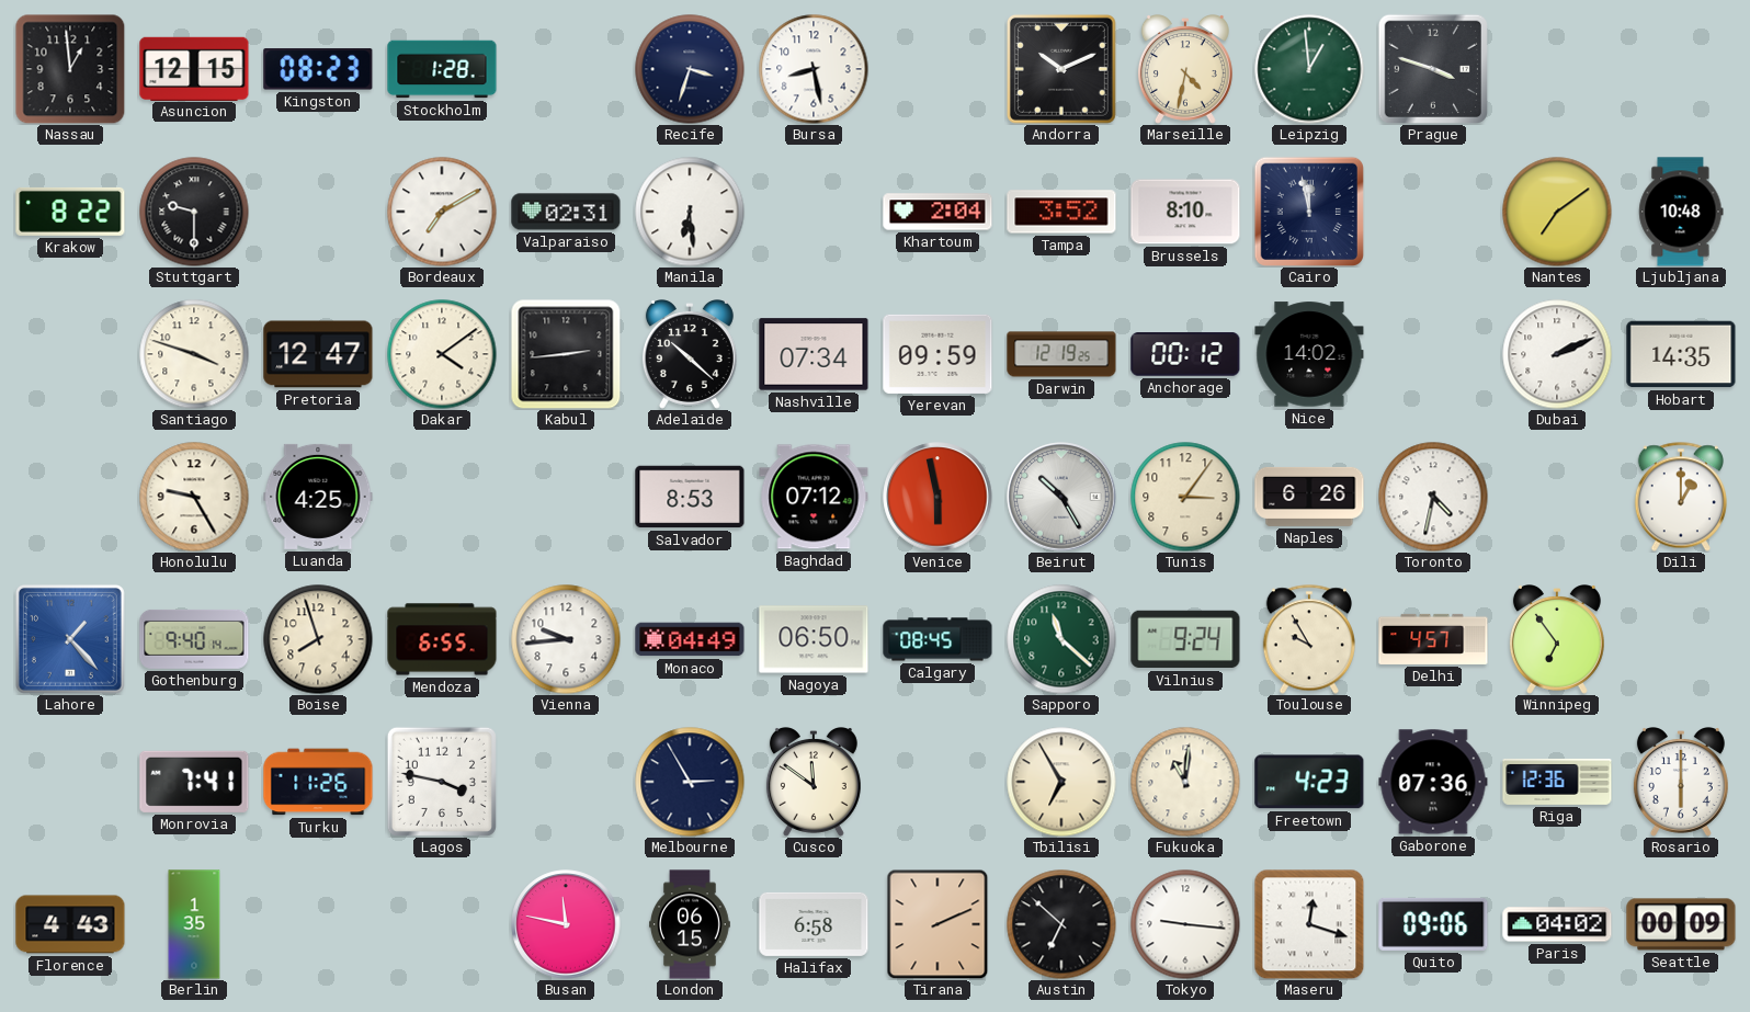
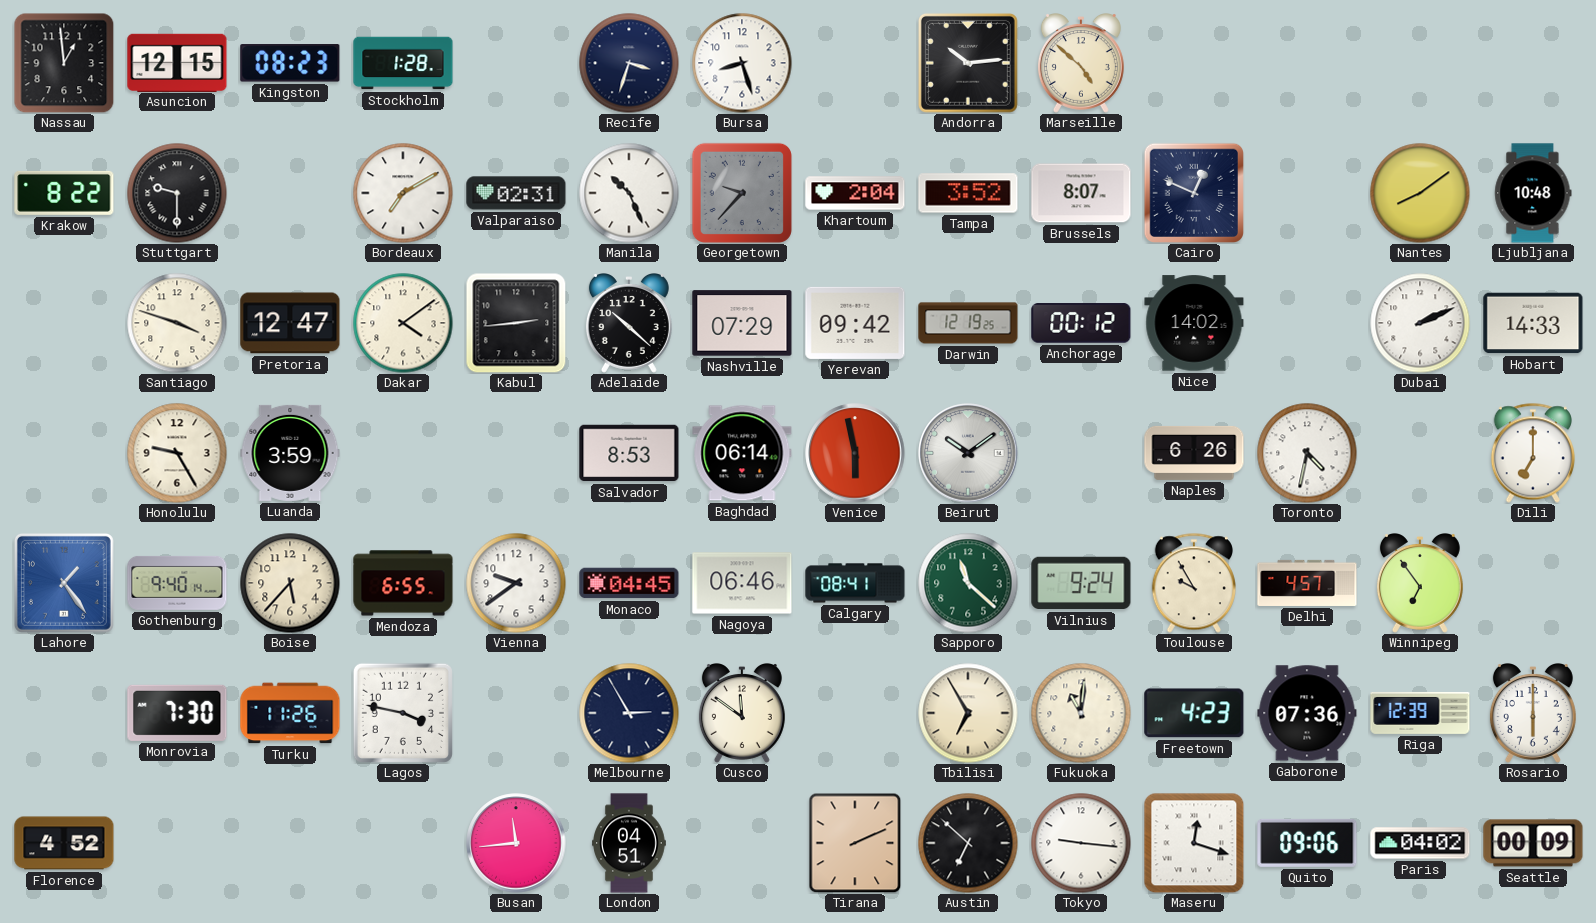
Bursa: 8:28 -> 8:27
Andorra: 10:11 -> 10:14
Marseille: 4:32 -> 4:52
Leipzig: 12:59 -> none
Prague: 3:48 -> none
Manila: 6:29 -> 10:26
Georgetown: none -> 9:37
Brussels: 8:10 -> 8:07
Cairo: 11:58 -> 12:49
Nantes: 7:09 -> 8:09
Nashville: 07:34 -> 07:29
Yerevan: 09:59 -> 09:42
Hobart: 14:35 -> 14:33
Luanda: 4:25 -> 3:59
Baghdad: 07:12 -> 06:14
Beirut: 10:25 -> 10:09
Tunis: 3:06 -> none
Dili: 1:00 -> 7:00
Lahore: 1:23 -> 1:24
Boise: 7:57 -> 5:37
Vienna: 9:44 -> 9:39
Monaco: 04:49 -> 04:45
Nagoya: 06:50 -> 06:46
Calgary: 08:45 -> 08:41
Monrovia: 7:41 -> 7:30
Riga: 12:36 -> 12:39
Florence: 4:43 -> 4:52
Berlin: 1:35 -> none
Busan: 11:47 -> 11:44
London: 06:15 -> 04:51
Halifax: 6:58 -> none
